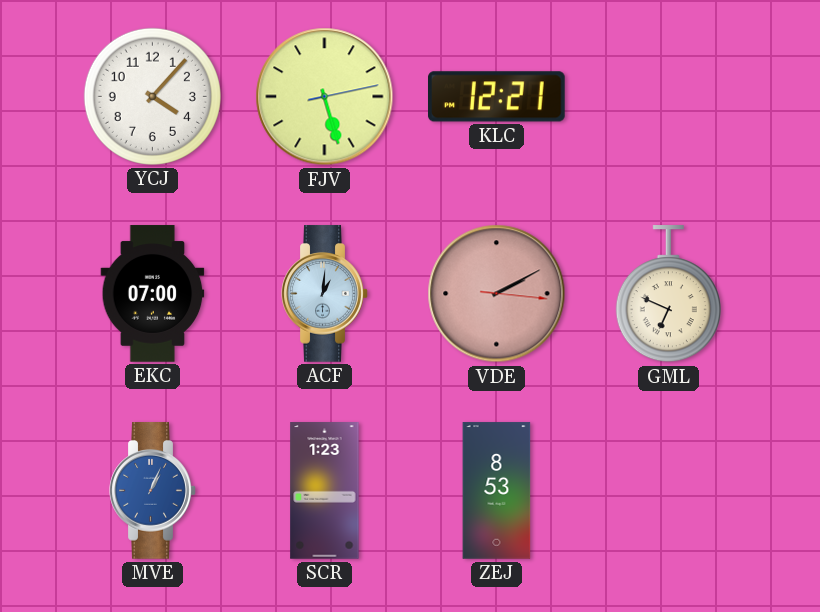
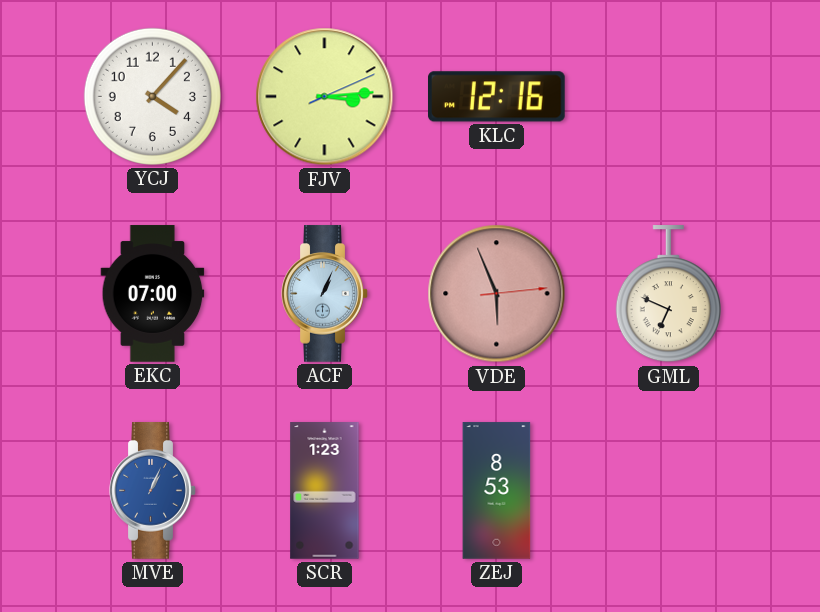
FJV: 5:27 -> 3:14
KLC: 12:21 -> 12:16
ACF: 1:01 -> 1:04
VDE: 2:10 -> 5:56
